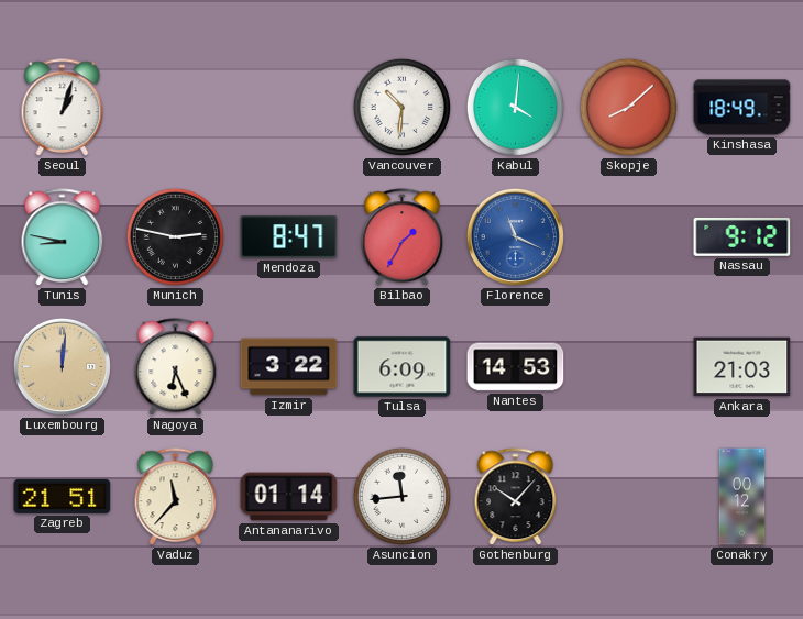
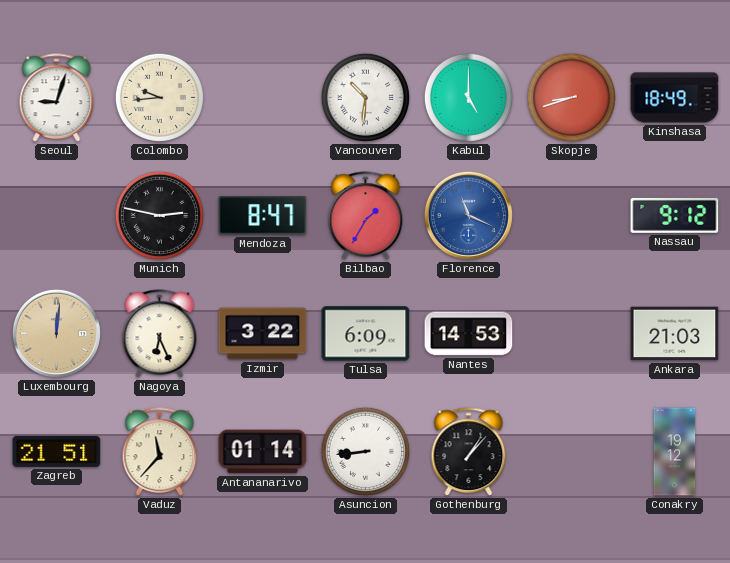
Seoul: 1:03 -> 9:03
Colombo: none -> 9:44
Kabul: 4:01 -> 5:00
Skopje: 8:08 -> 8:42
Tunis: 8:47 -> none
Asuncion: 11:44 -> 8:44
Gothenburg: 10:07 -> 1:07
Conakry: 00:12 -> 19:12
